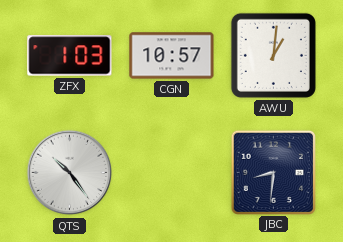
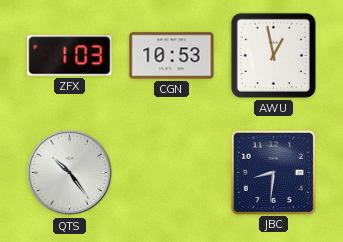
CGN: 10:57 -> 10:53
AWU: 1:01 -> 12:58
